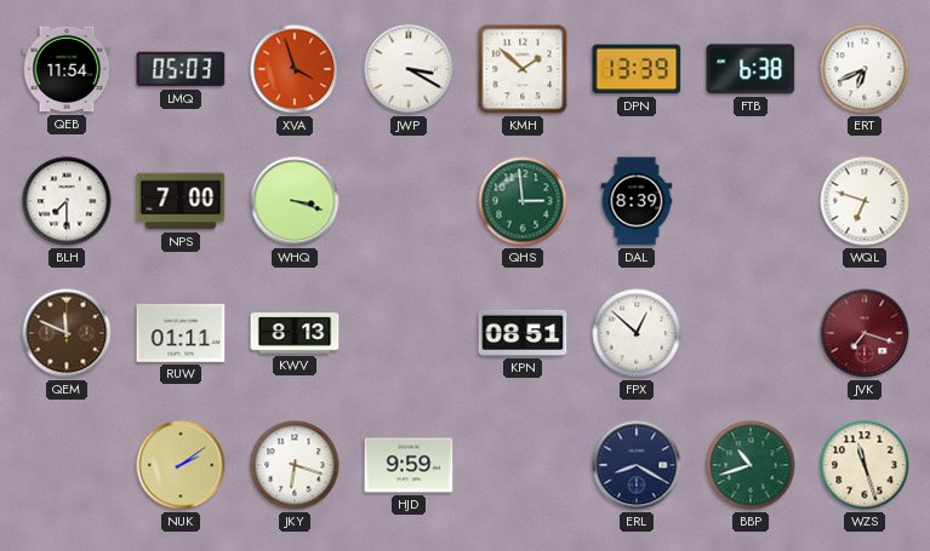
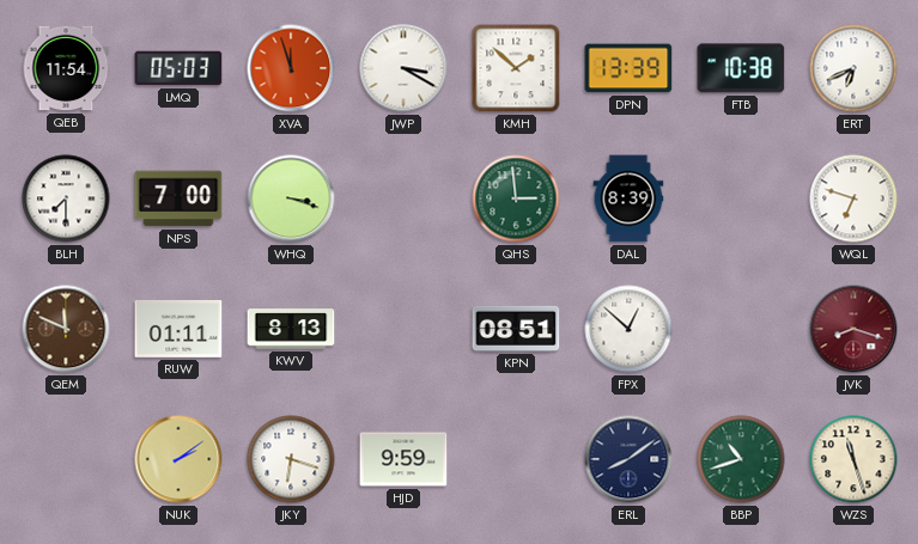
XVA: 3:57 -> 11:57
FTB: 6:38 -> 10:38
JVK: 7:18 -> 8:18
ERL: 8:20 -> 8:09
